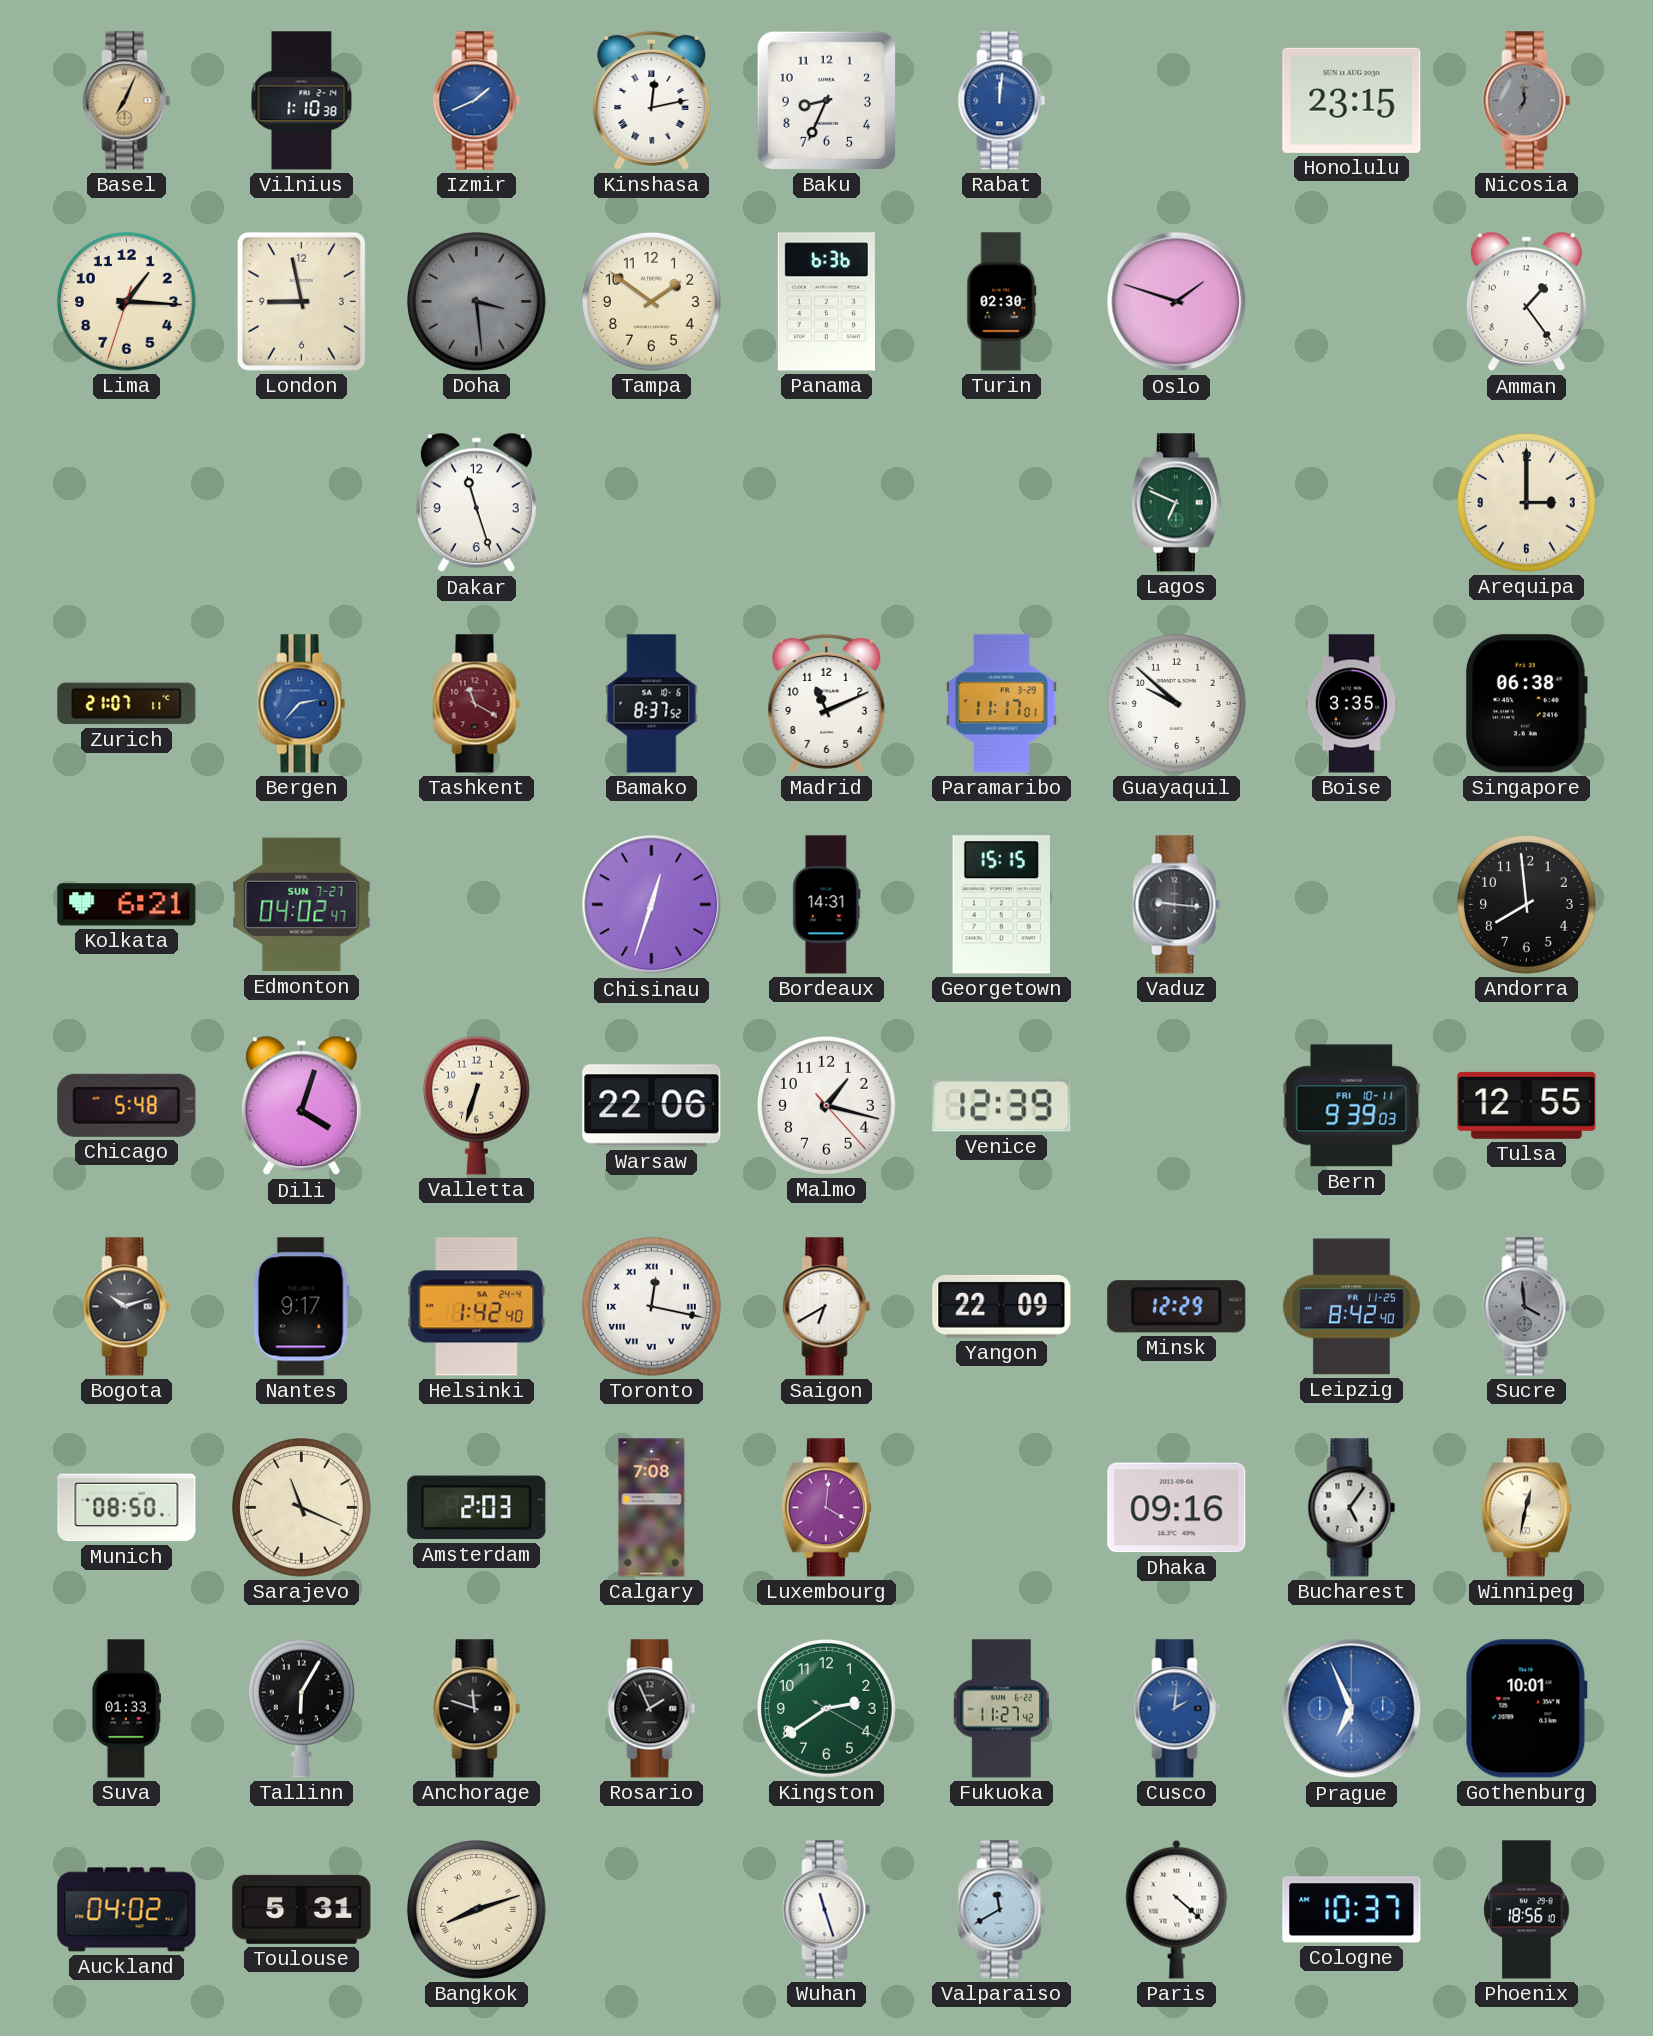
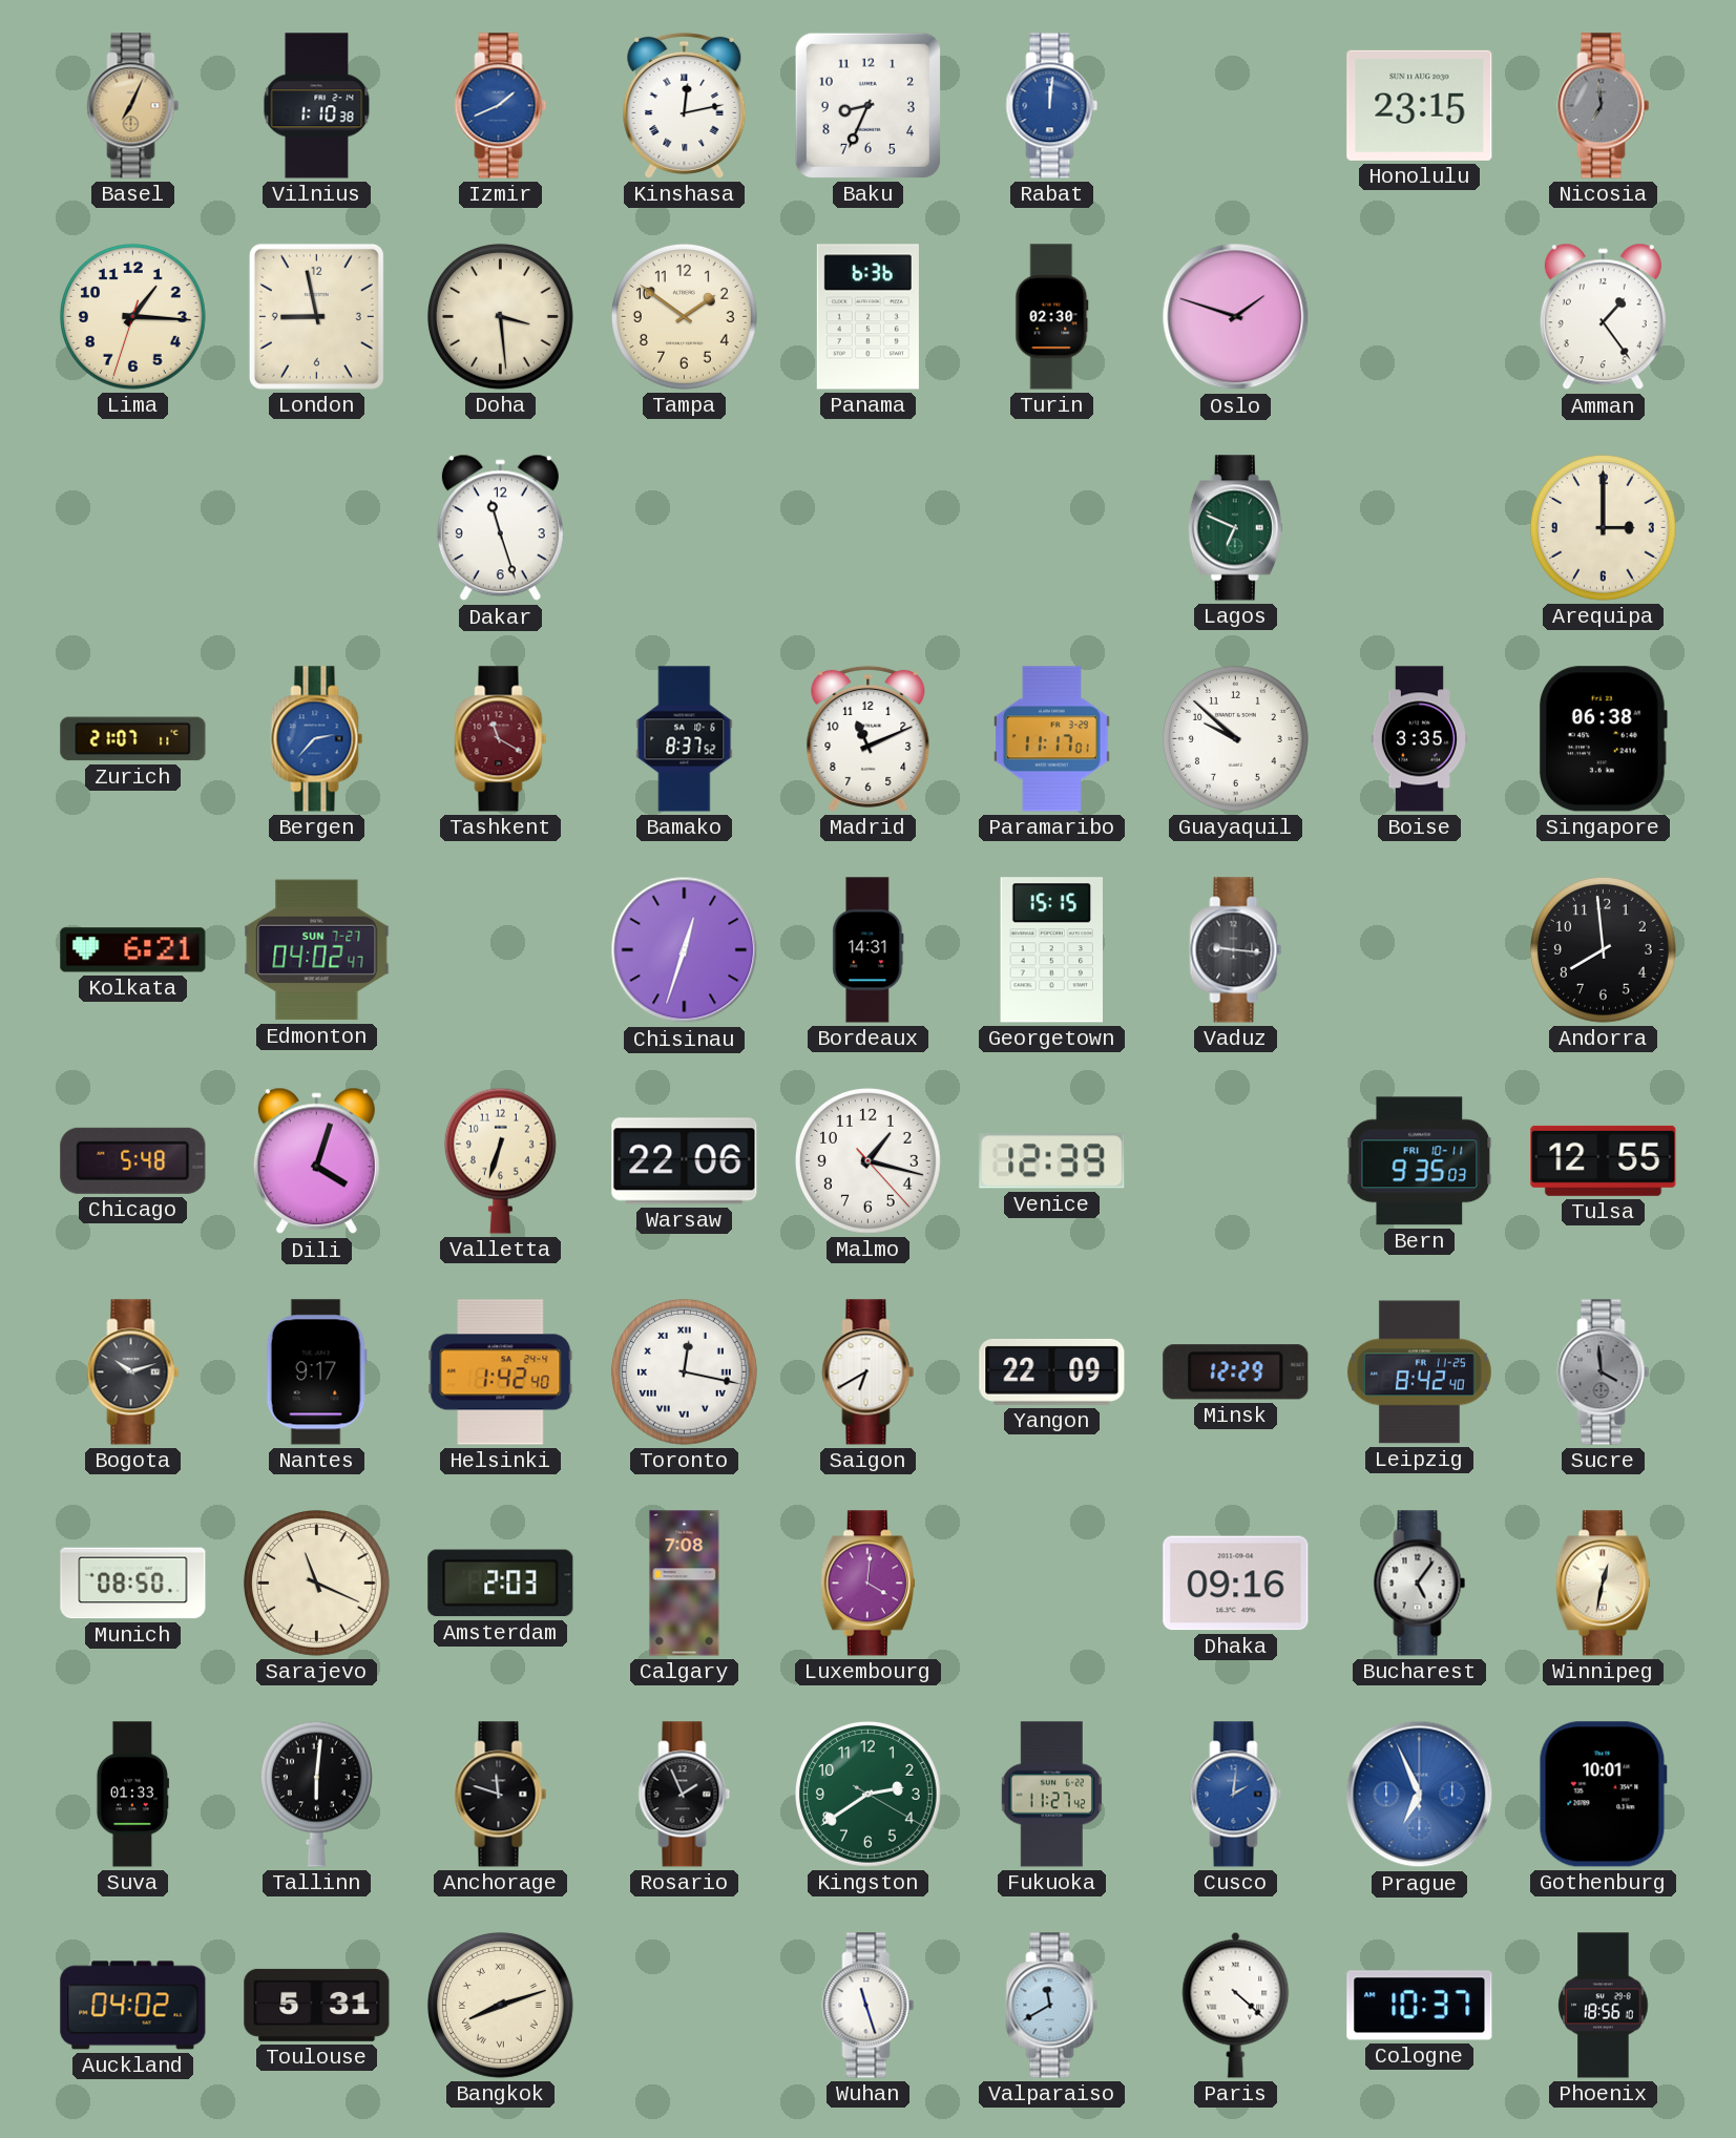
Doha dial: grey -> cream
Bern: 9:39 -> 9:35
Tallinn: 6:05 -> 6:01
